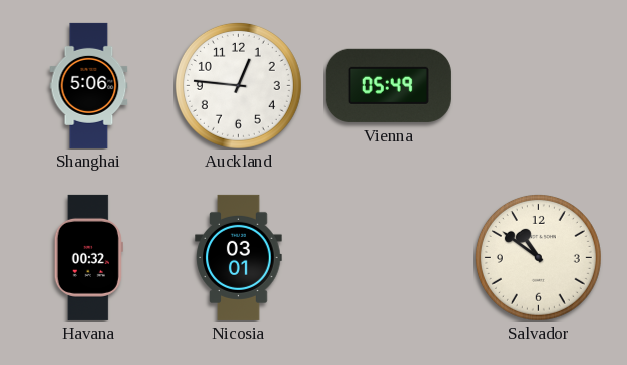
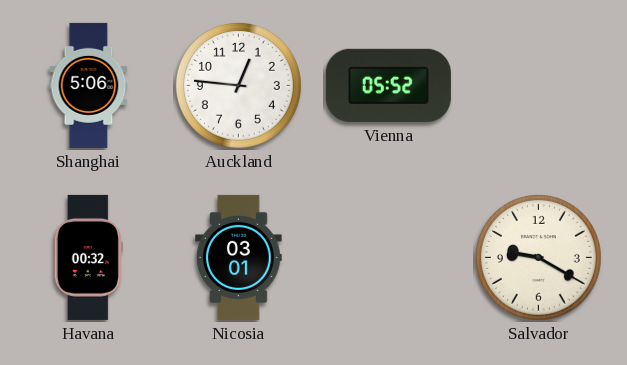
Vienna: 05:49 -> 05:52
Salvador: 10:51 -> 9:20
